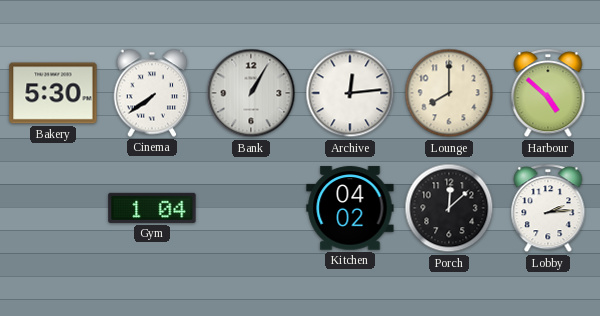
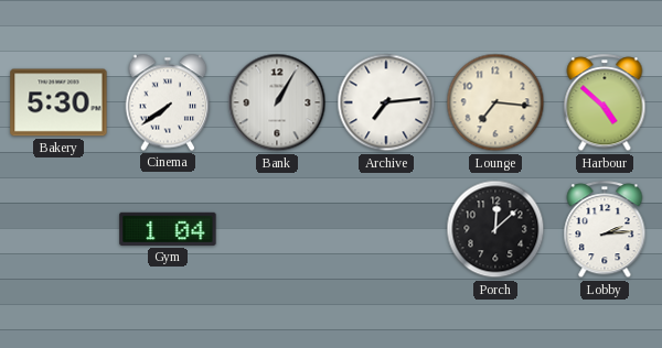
Archive: 12:14 -> 7:14
Lounge: 8:00 -> 7:16
Kitchen: 04:02 -> none
